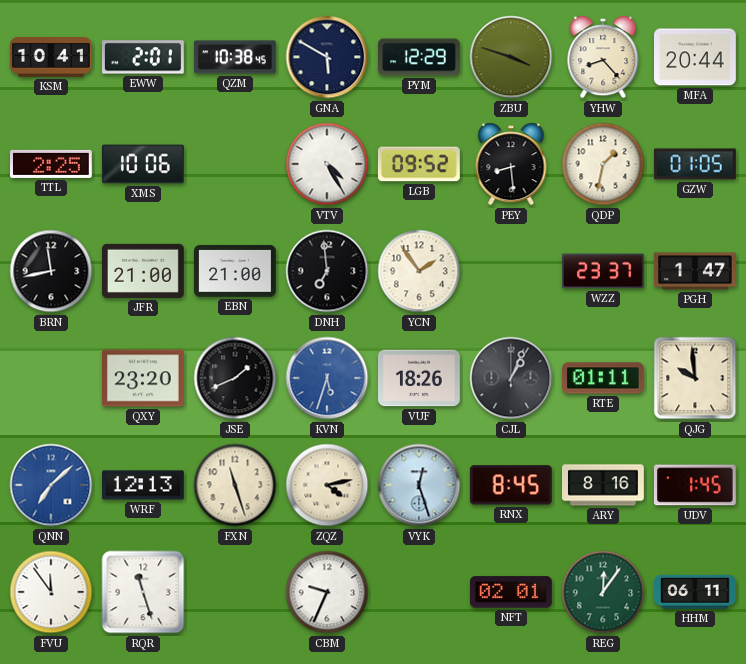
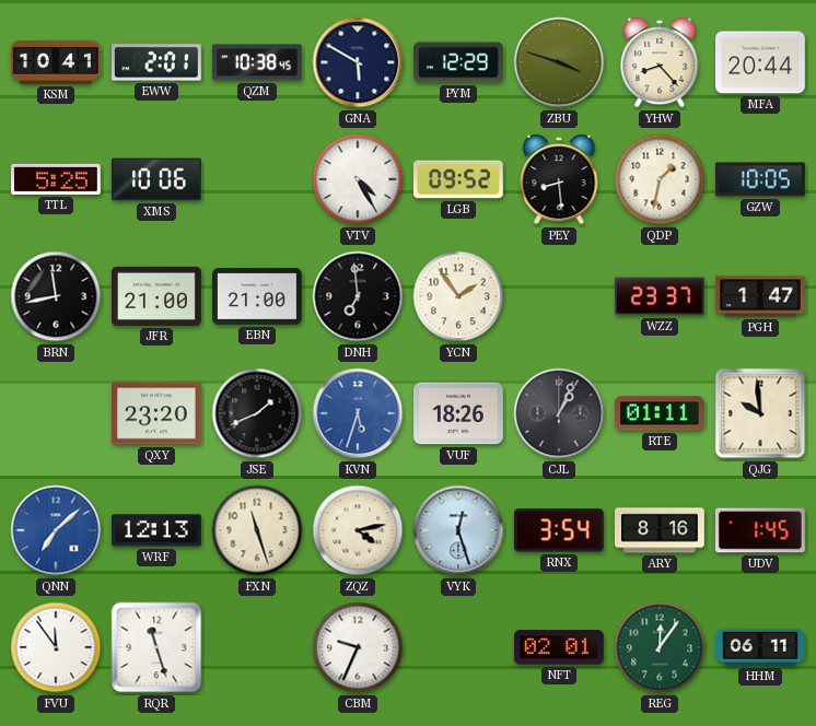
TTL: 2:25 -> 5:25
GZW: 01:05 -> 10:05
RNX: 8:45 -> 3:54
